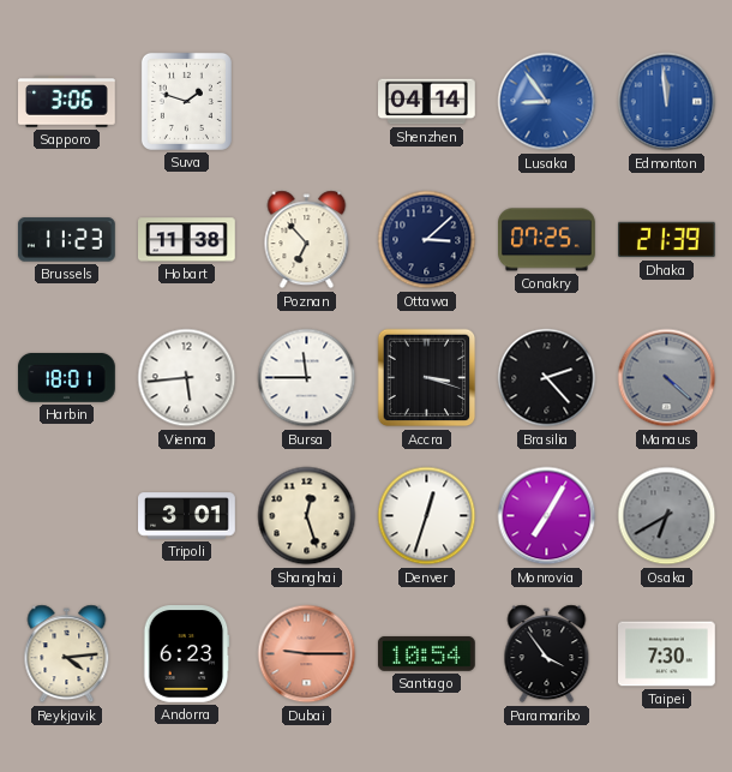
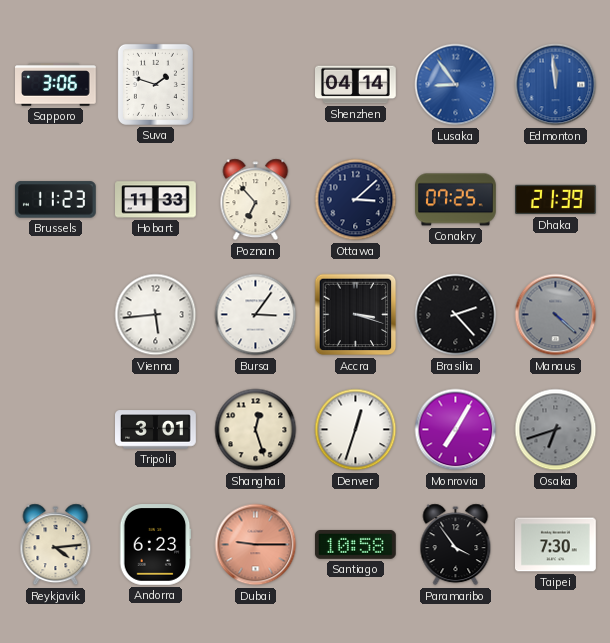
Hobart: 11:38 -> 11:33
Harbin: 18:01 -> none
Bursa: 11:45 -> 3:06
Osaka: 6:40 -> 6:42
Santiago: 10:54 -> 10:58
